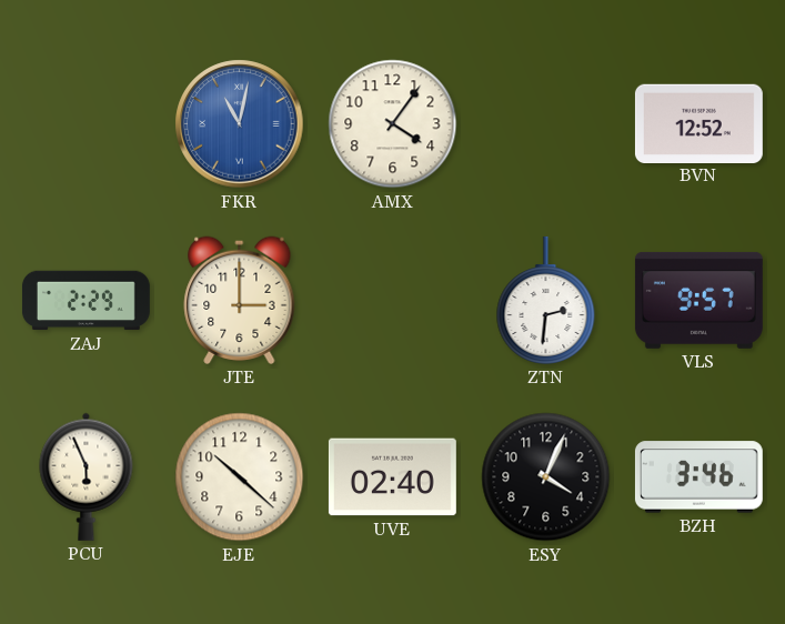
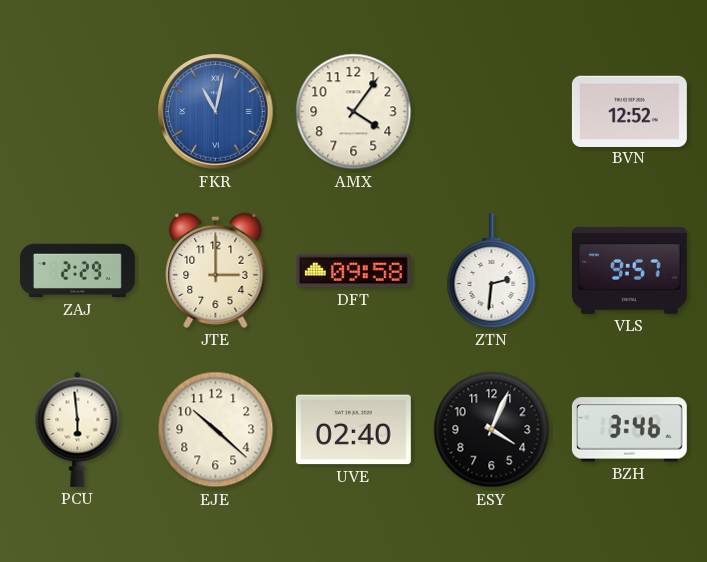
DFT: none -> 09:58
PCU: 5:56 -> 5:59
